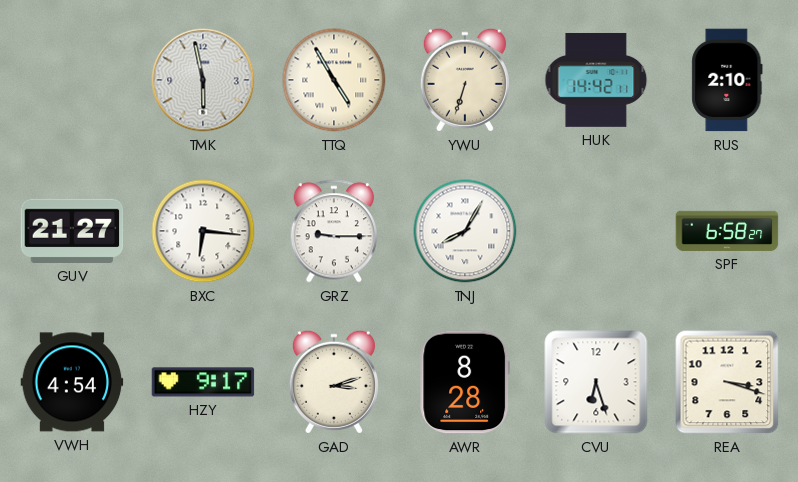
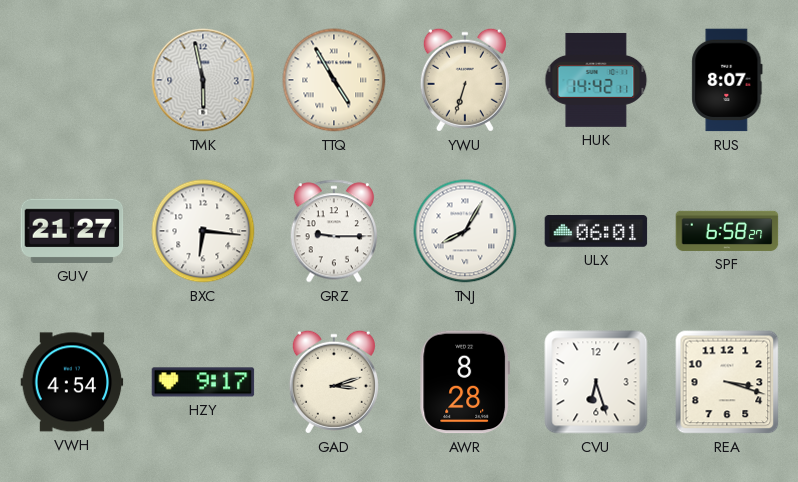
RUS: 2:10 -> 8:07
ULX: none -> 06:01
